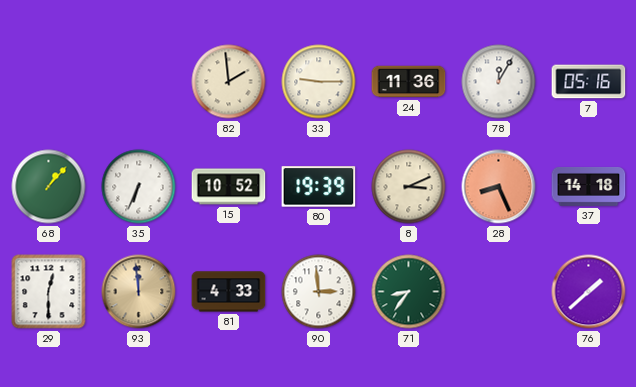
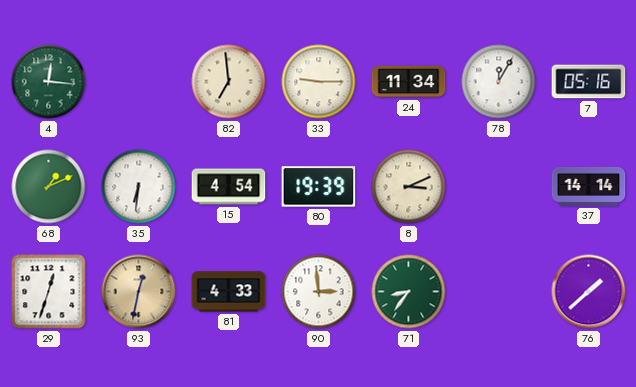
4: none -> 12:16
82: 1:59 -> 6:59
24: 11:36 -> 11:34
68: 1:07 -> 1:11
35: 6:34 -> 6:31
15: 10:52 -> 4:54
28: 8:26 -> none
37: 14:18 -> 14:14
29: 12:30 -> 12:33
93: 11:59 -> 12:32
